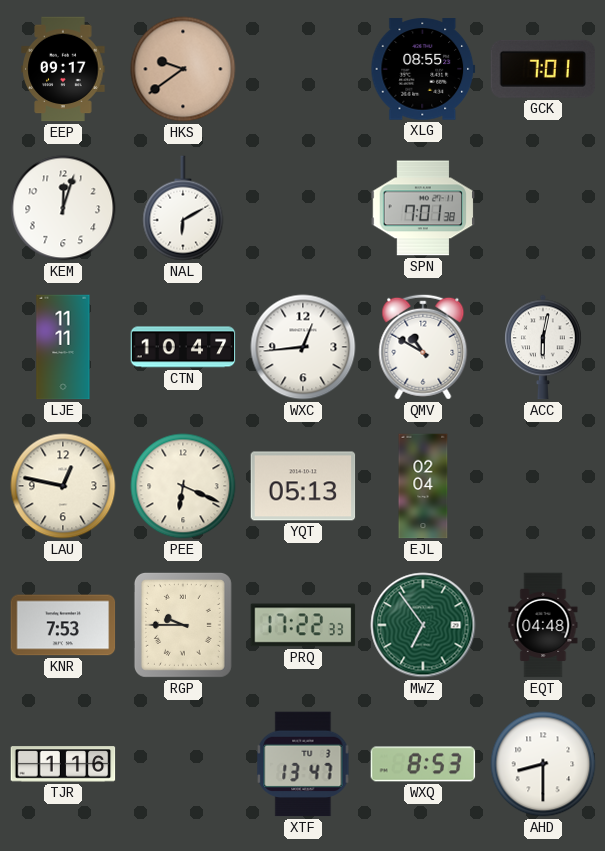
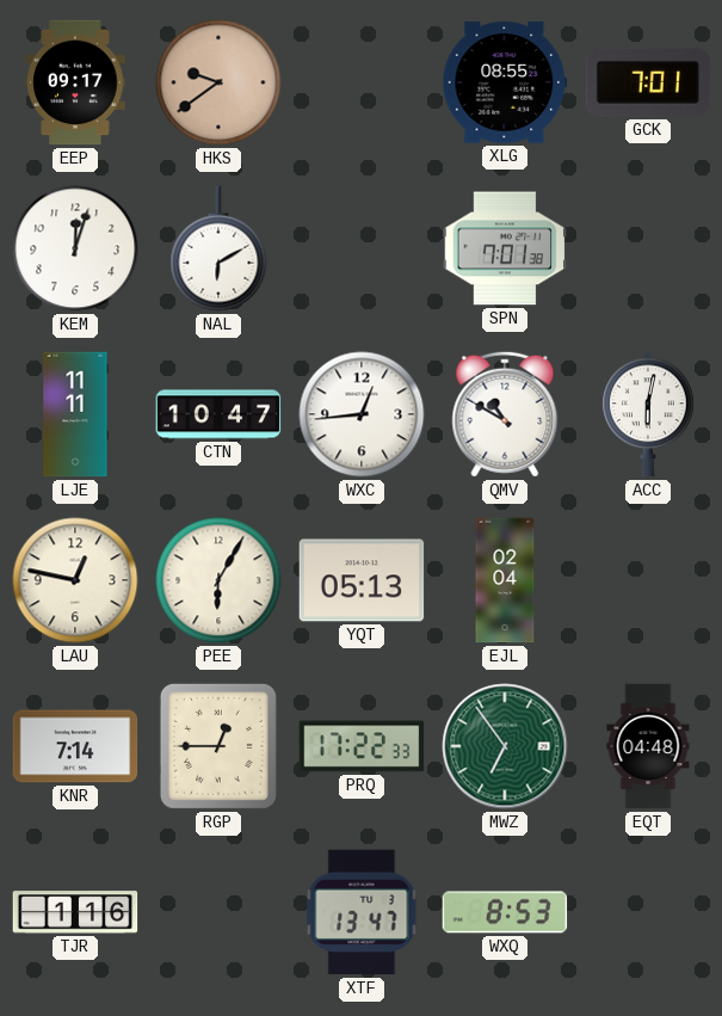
PEE: 6:19 -> 6:05
KNR: 7:53 -> 7:14
RGP: 9:45 -> 12:45
AHD: 8:30 -> none
